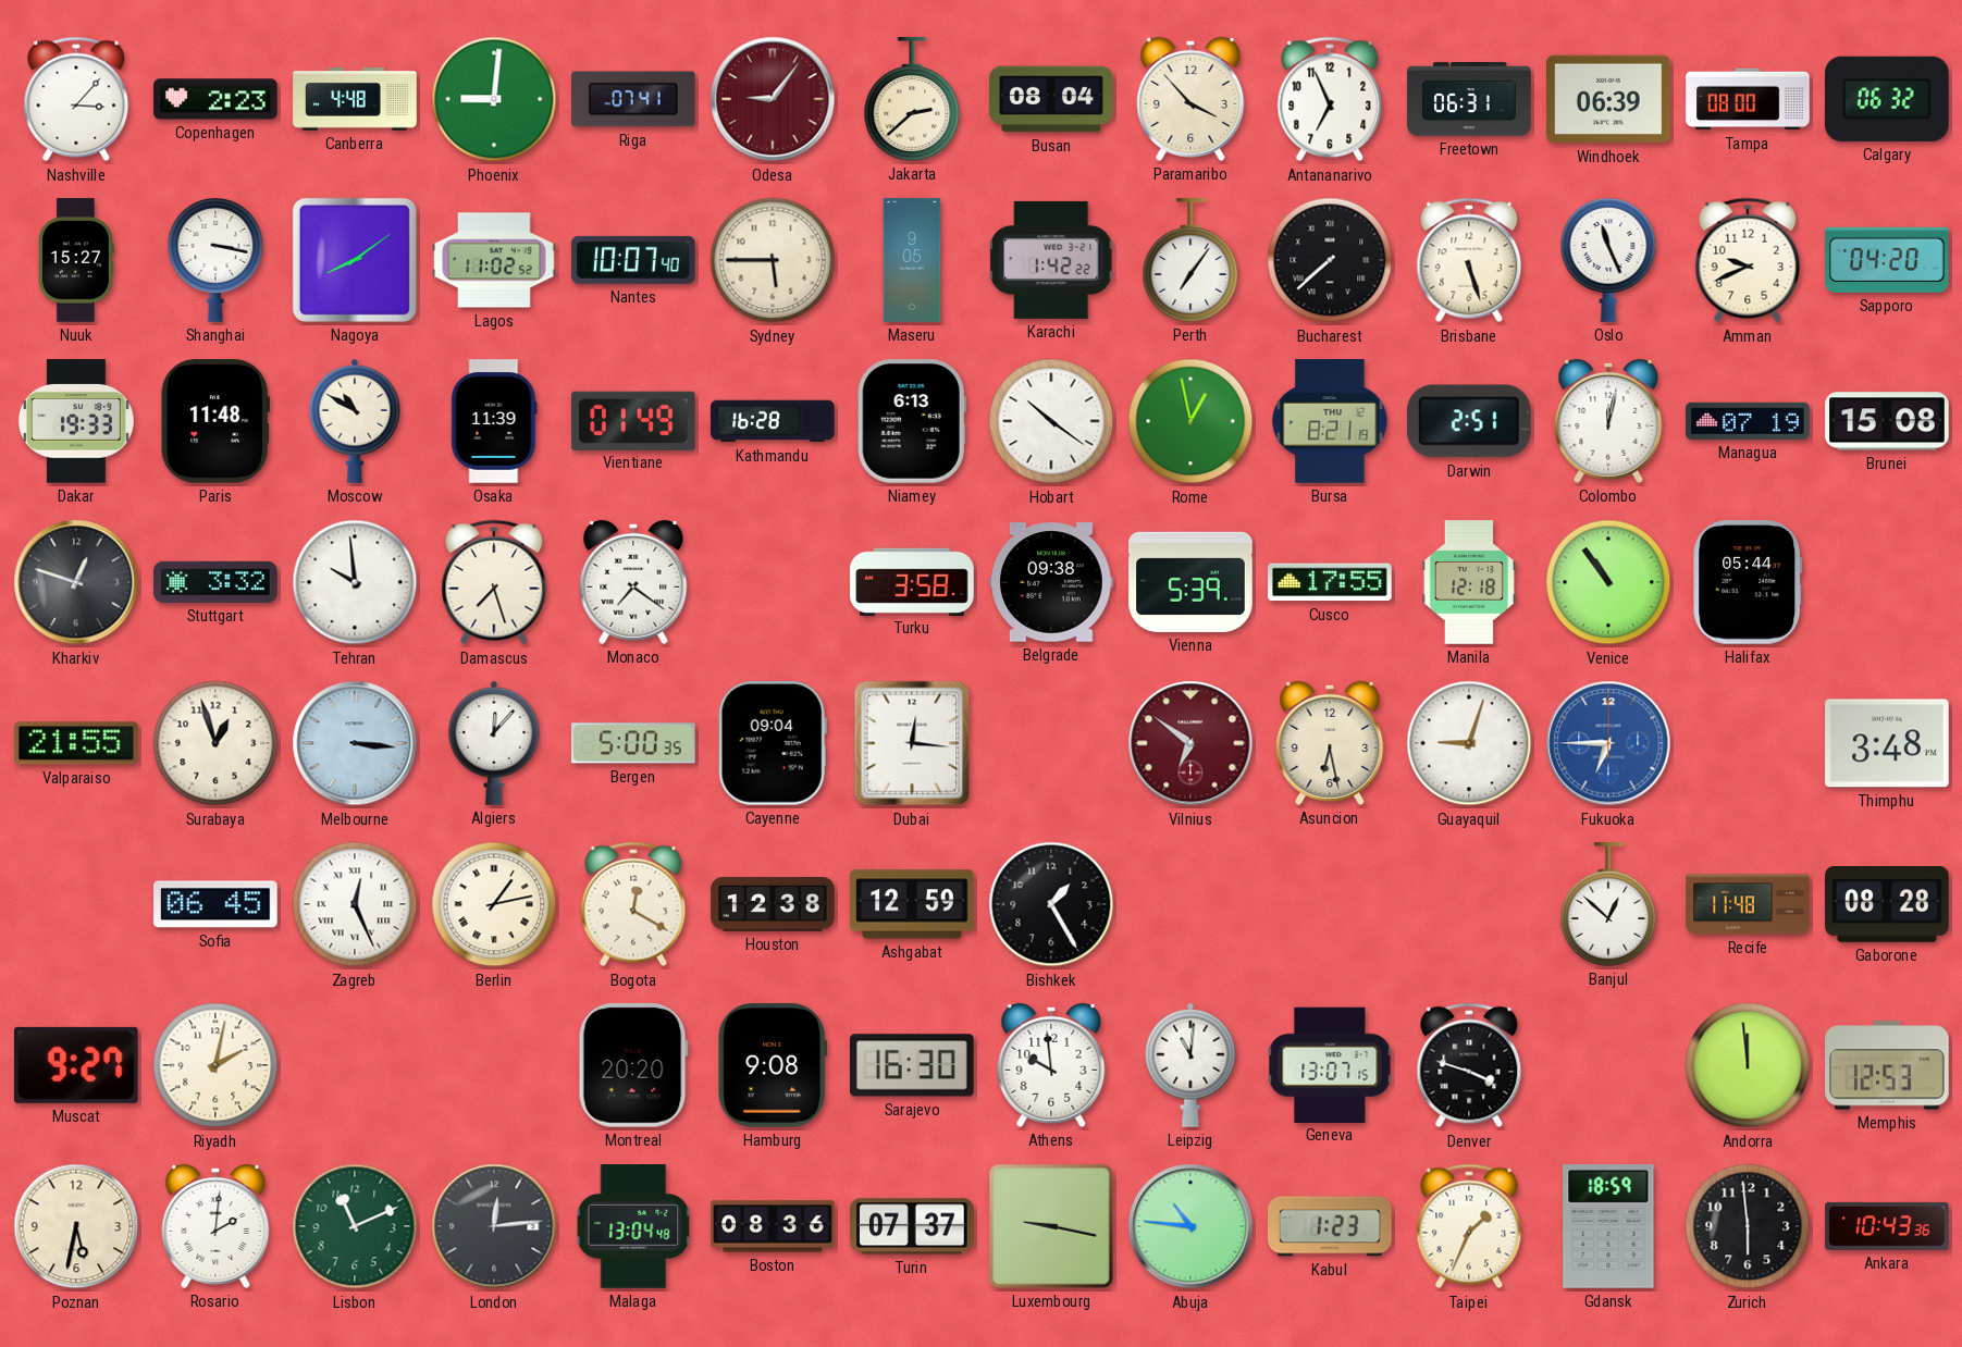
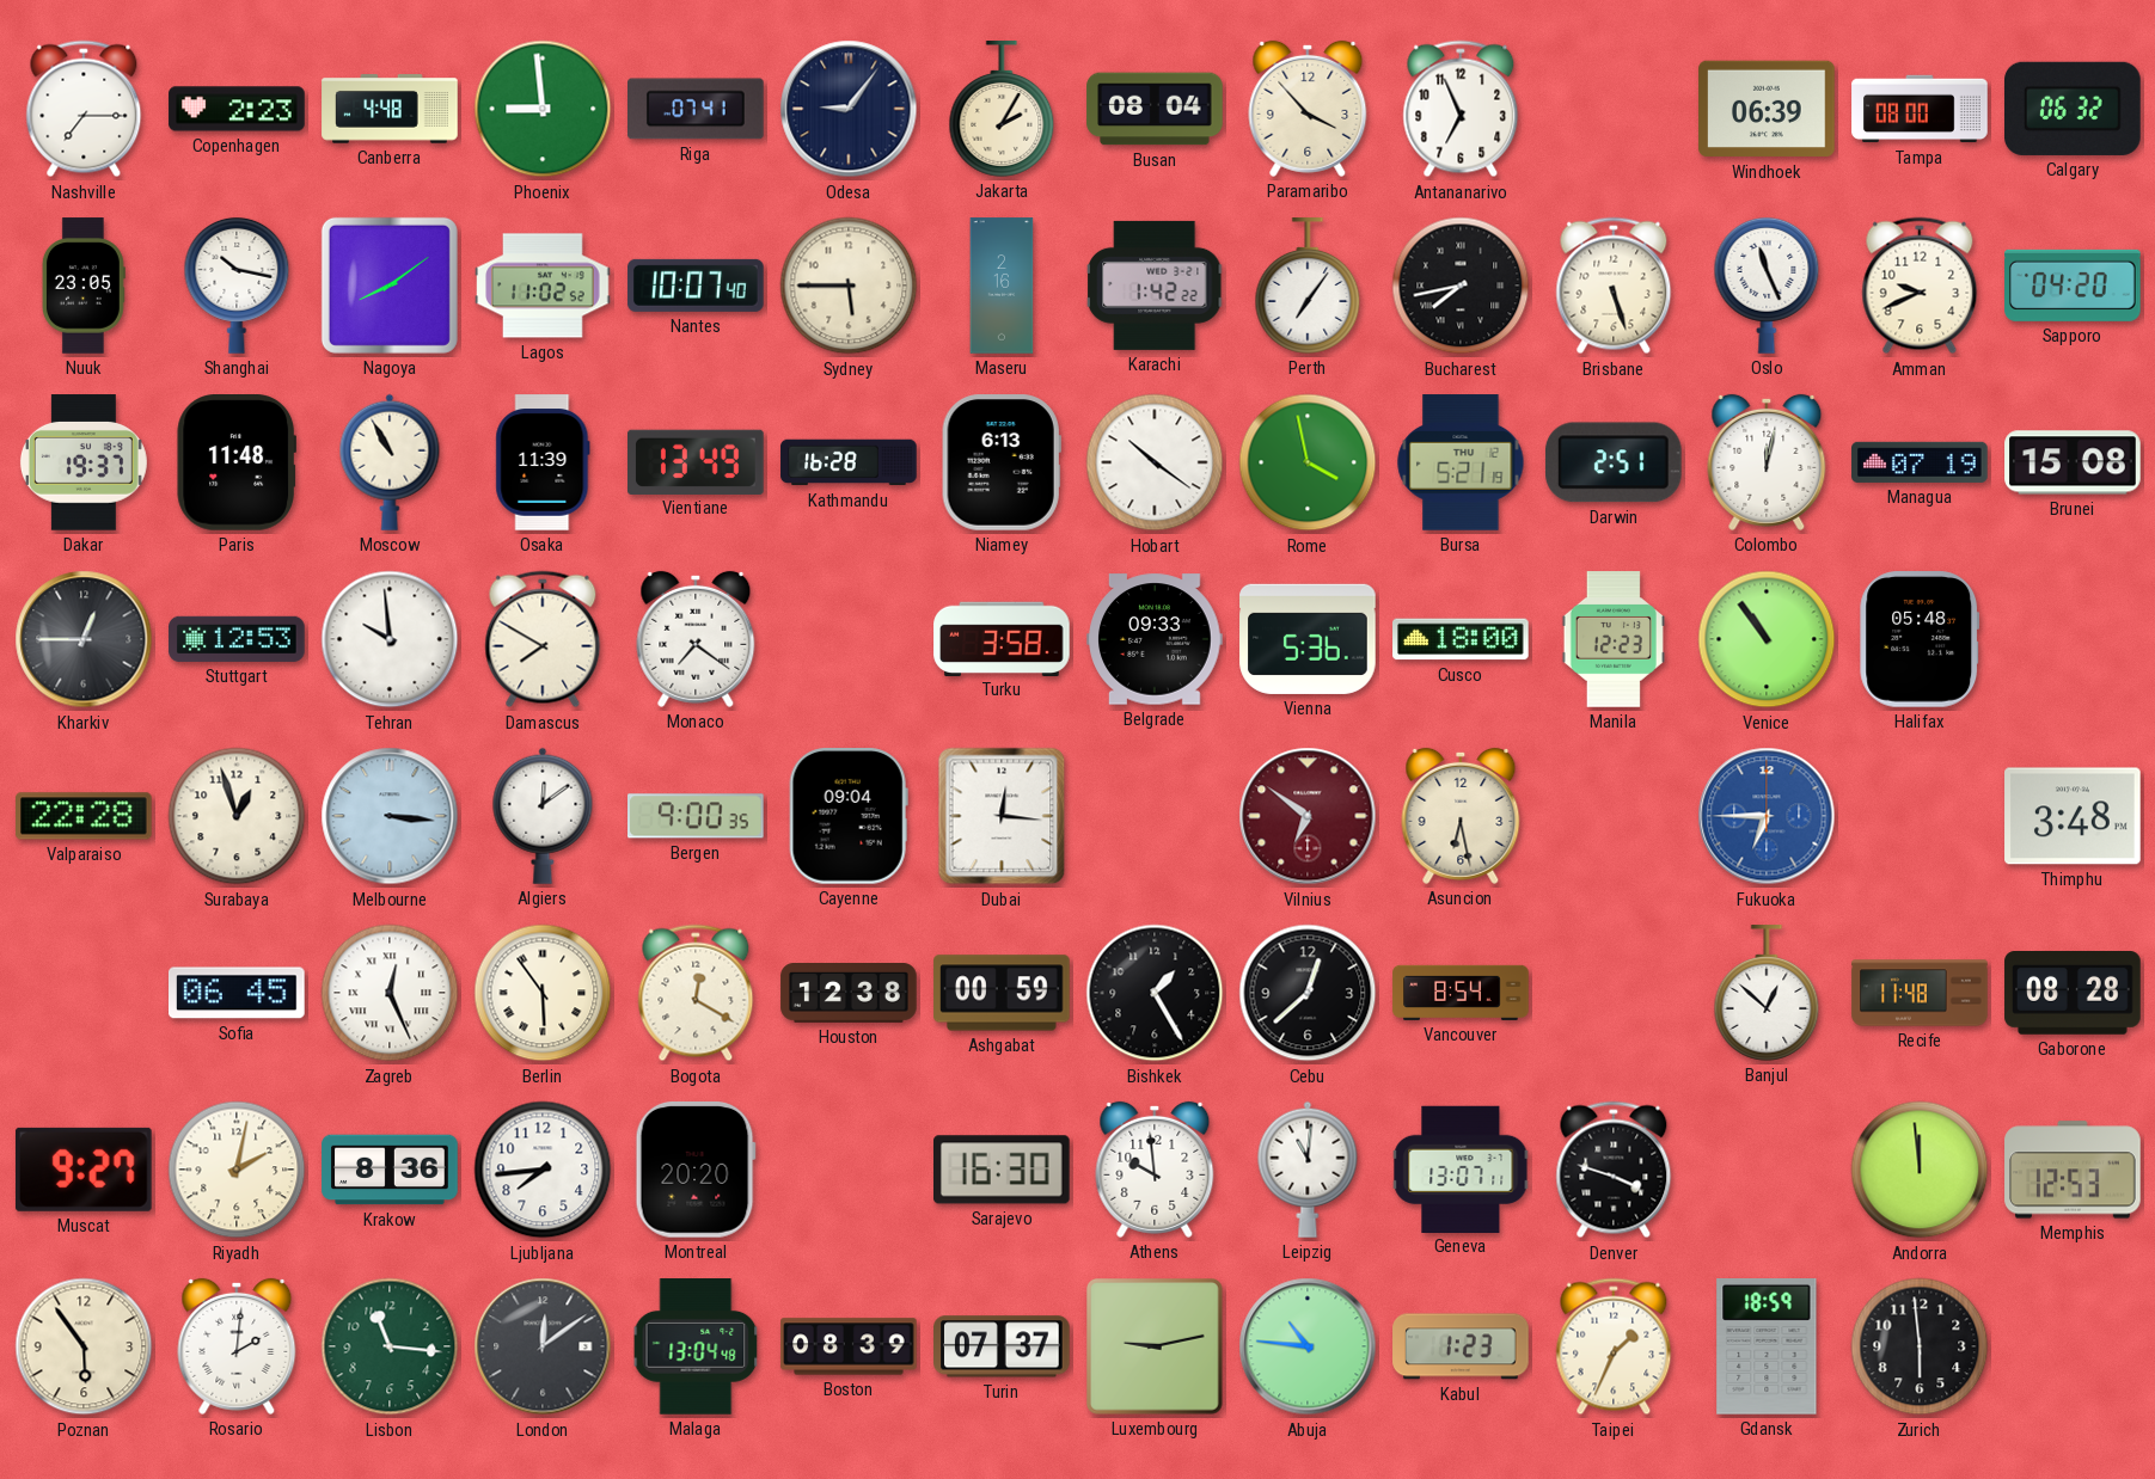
Nashville: 3:07 -> 7:15
Phoenix: 9:01 -> 8:59
Odesa dial: burgundy -> navy
Jakarta: 2:38 -> 2:05
Freetown: 06:31 -> none
Nuuk: 15:27 -> 23:05
Shanghai: 3:17 -> 10:17
Maseru: 9:05 -> 2:16
Bucharest: 7:38 -> 7:43
Dakar: 19:33 -> 19:37
Moscow: 10:50 -> 10:55
Vientiane: 01:49 -> 13:49
Rome: 12:58 -> 3:58
Bursa: 8:21 -> 5:21
Kharkiv: 12:48 -> 12:45
Stuttgart: 3:32 -> 12:53
Damascus: 7:27 -> 7:50
Belgrade: 09:38 -> 09:33
Vienna: 5:39 -> 5:36
Cusco: 17:55 -> 18:00
Manila: 12:18 -> 12:23
Halifax: 05:44 -> 05:48
Valparaiso: 21:55 -> 22:28
Algiers: 12:07 -> 12:09
Bergen: 5:00 -> 9:00
Guayaquil: 9:03 -> none
Berlin: 1:13 -> 5:54
Ashgabat: 12:59 -> 00:59
Cebu: none -> 12:38
Vancouver: none -> 8:54
Krakow: none -> 8:36
Ljubljana: none -> 7:44
Hamburg: 9:08 -> none
Geneva: 13:07:15 -> 13:07:11
Poznan: 5:32 -> 5:54
Lisbon: 11:11 -> 11:16
London: 12:14 -> 12:09
Boston: 08:36 -> 08:39
Luxembourg: 9:17 -> 9:13
Ankara: 10:43 -> none
